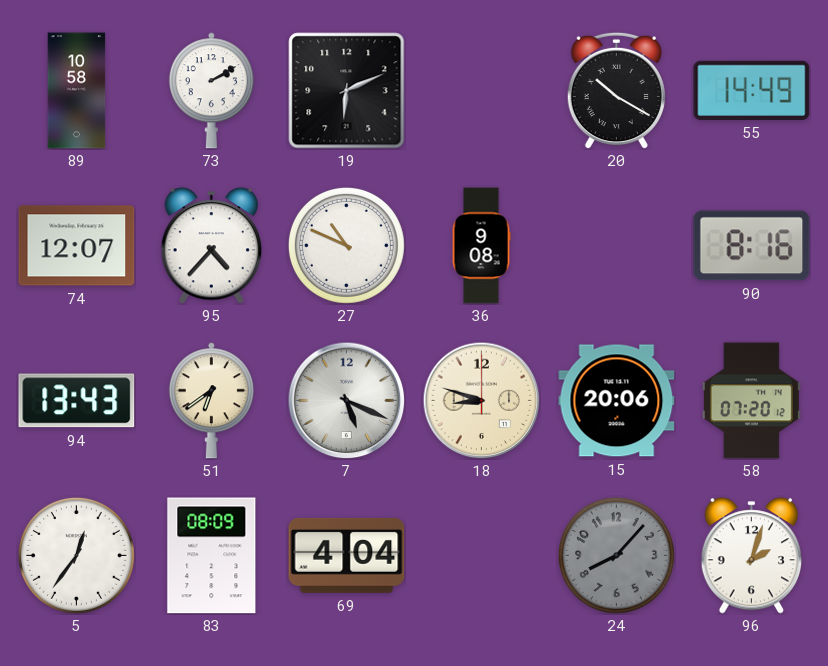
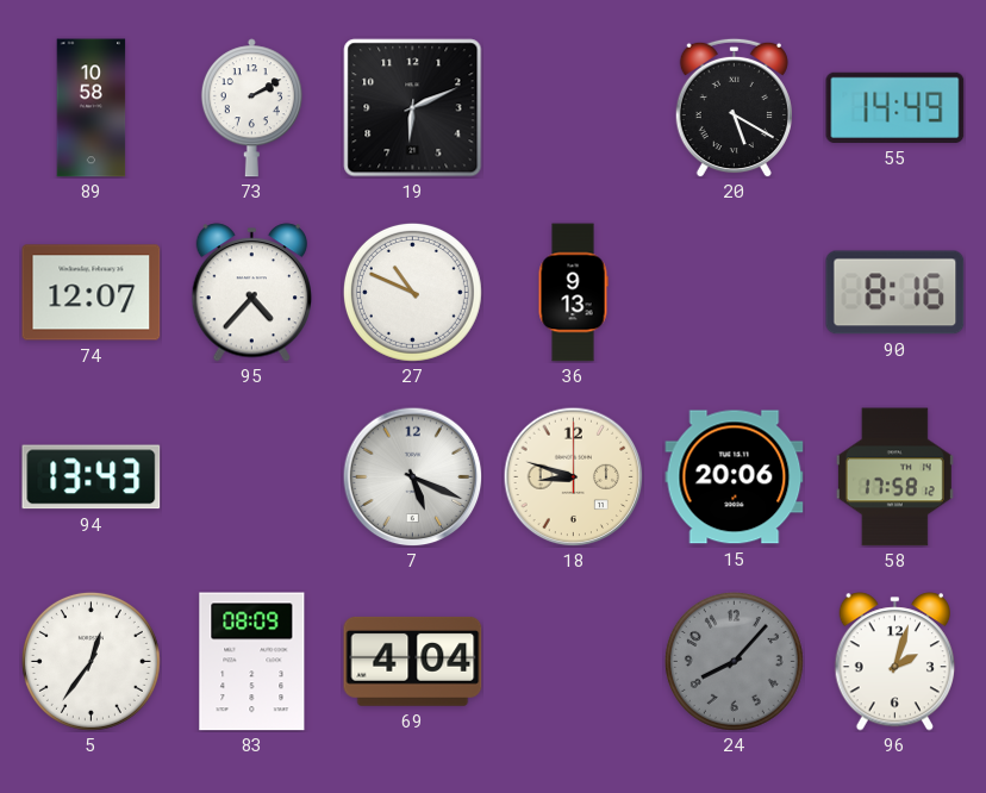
20: 10:20 -> 5:20
36: 9:08 -> 9:13
51: 6:39 -> none
58: 07:20 -> 17:58
